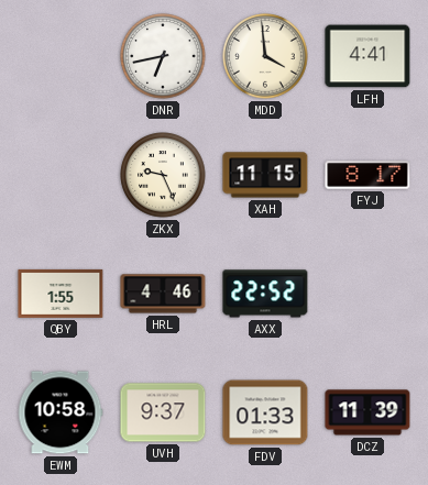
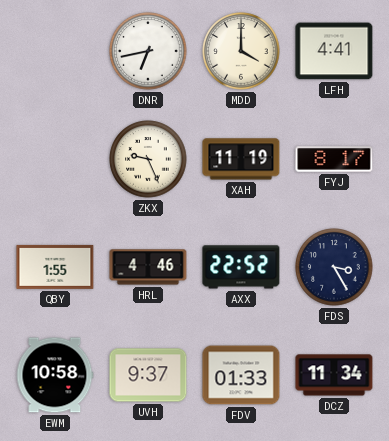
MDD: 3:59 -> 4:00
XAH: 11:15 -> 11:19
FDS: none -> 3:25
DCZ: 11:39 -> 11:34
